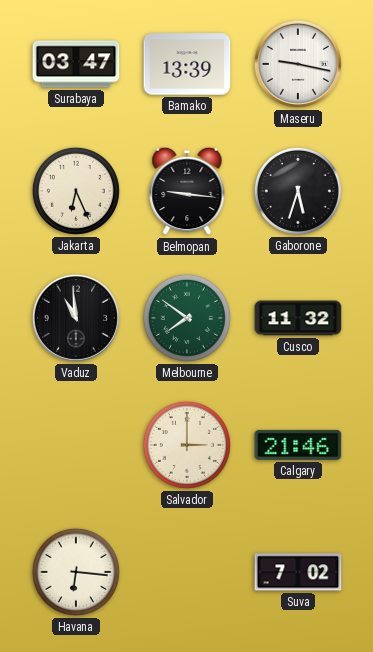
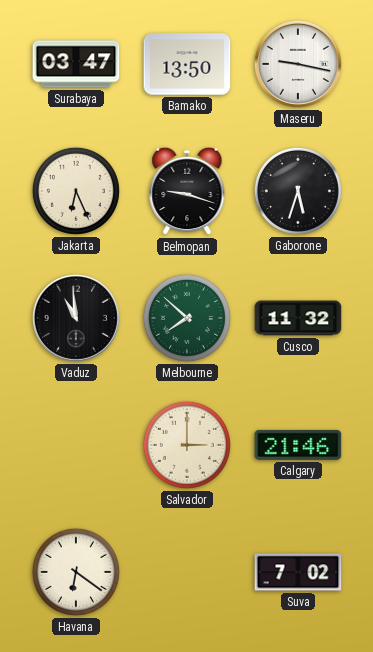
Bamako: 13:39 -> 13:50
Belmopan: 9:16 -> 9:18
Melbourne: 7:51 -> 7:52
Havana: 6:16 -> 6:21
